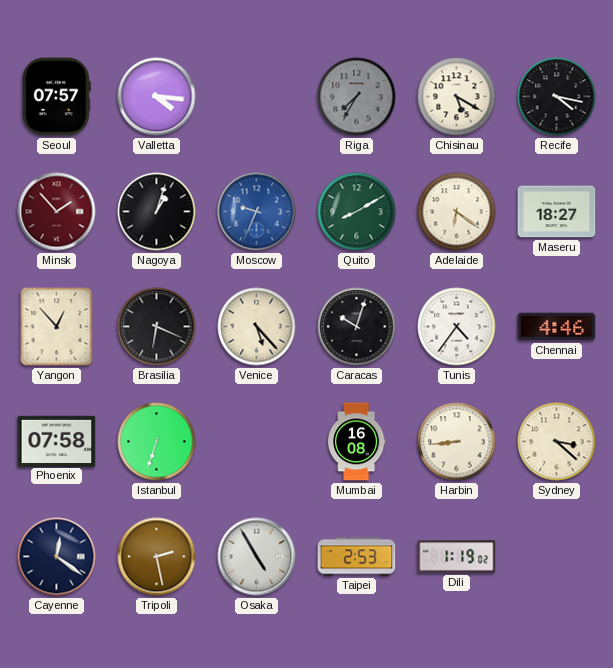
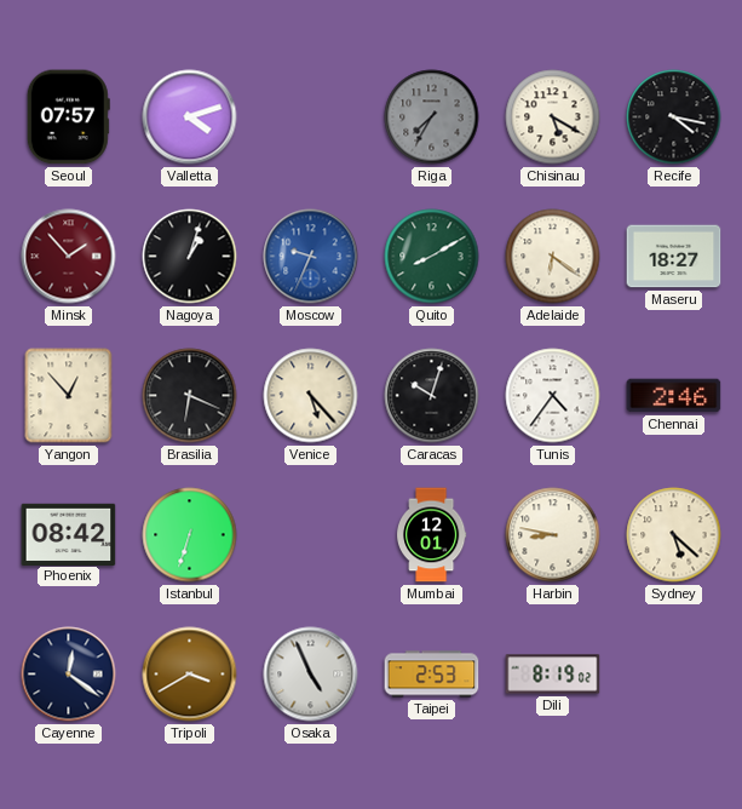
Valletta: 4:16 -> 4:12
Chennai: 4:46 -> 2:46
Phoenix: 07:58 -> 08:42
Mumbai: 16:08 -> 12:01
Harbin: 8:44 -> 8:47
Sydney: 3:22 -> 5:22
Tripoli: 2:28 -> 3:40
Osaka: 4:55 -> 4:56
Dili: 1:19 -> 8:19
